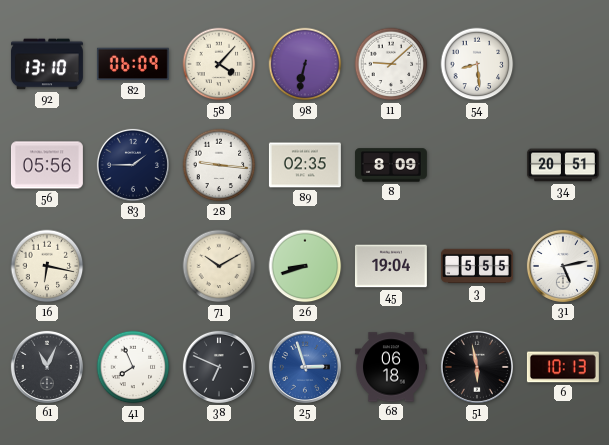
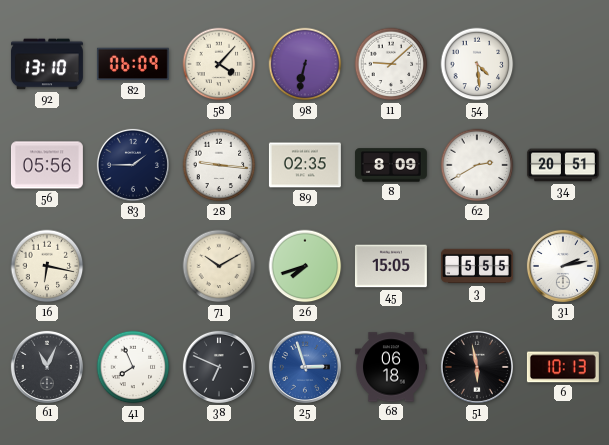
54: 8:29 -> 4:29
62: none -> 2:40
26: 8:42 -> 7:42
45: 19:04 -> 15:05
31: 5:13 -> 2:13
